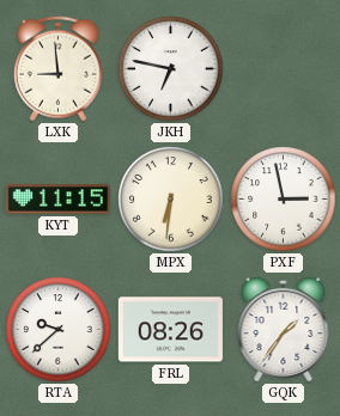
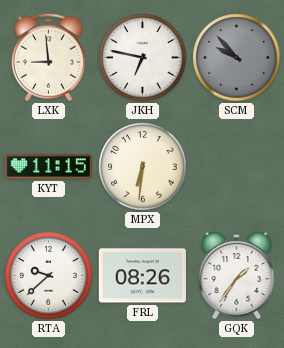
SCM: none -> 9:53
PXF: 2:58 -> none
